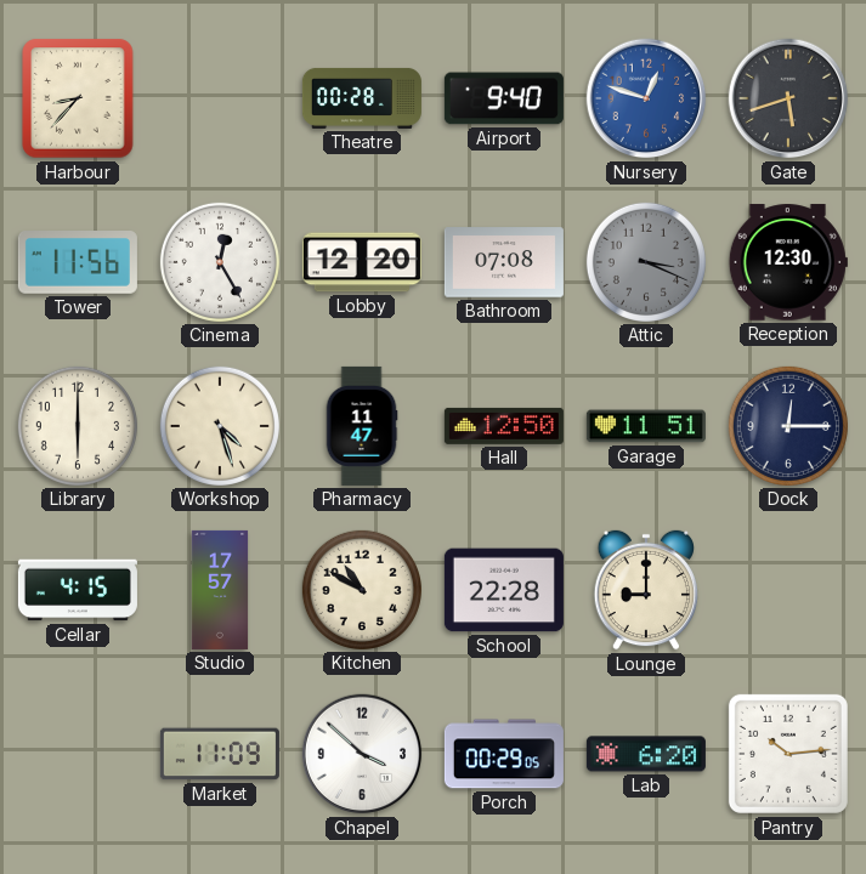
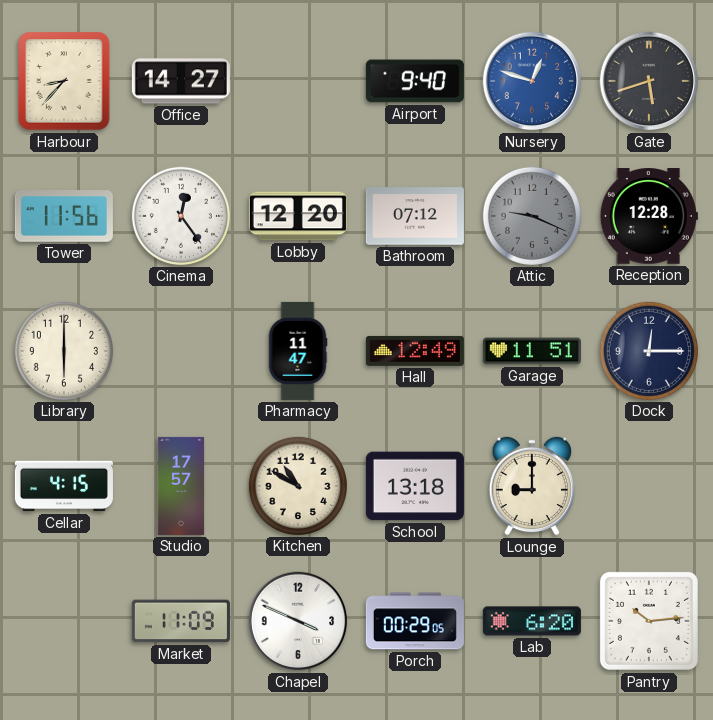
Office: none -> 14:27
Theatre: 00:28 -> none
Cinema: 12:25 -> 12:24
Bathroom: 07:08 -> 07:12
Attic: 3:19 -> 9:19
Reception: 12:30 -> 12:28
Workshop: 4:27 -> none
Hall: 12:50 -> 12:49
School: 22:28 -> 13:18
Chapel: 3:52 -> 3:49
